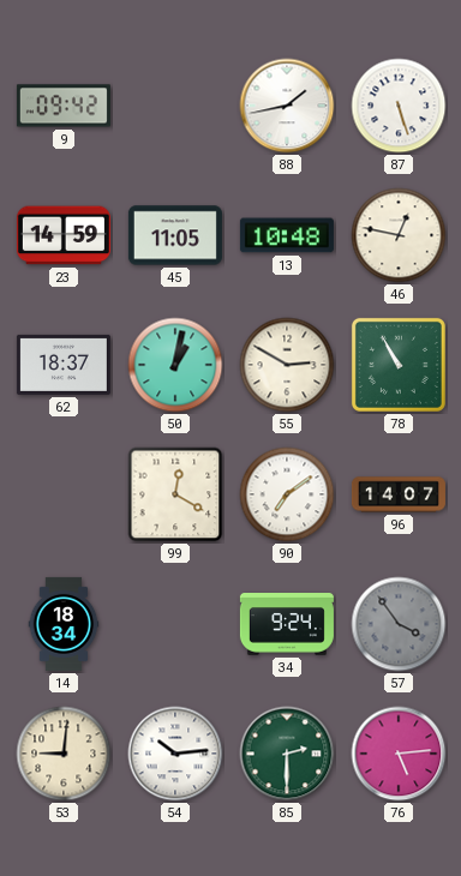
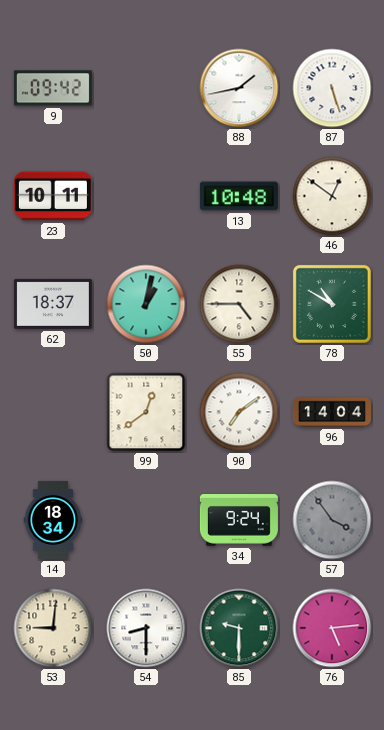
23: 14:59 -> 10:11
45: 11:05 -> none
46: 12:47 -> 12:51
55: 2:50 -> 4:45
78: 10:55 -> 10:50
99: 12:20 -> 12:39
96: 14:07 -> 14:04
54: 10:14 -> 8:30
85: 2:30 -> 9:30
